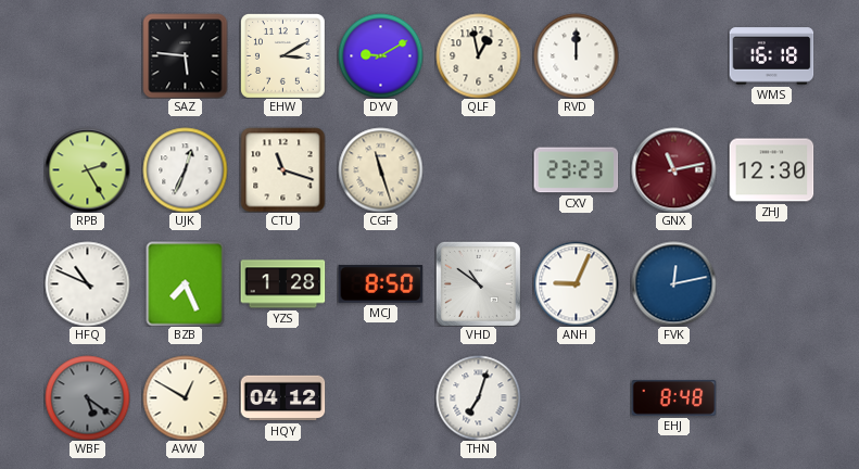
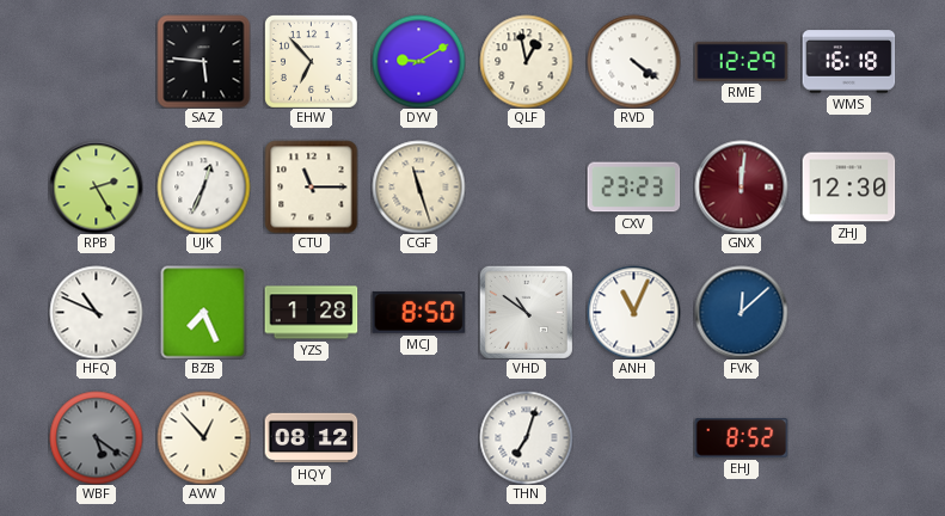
EHW: 3:10 -> 6:53
RVD: 12:00 -> 4:21
RME: none -> 12:29
CTU: 11:18 -> 11:15
GNX: 11:13 -> 12:01
ANH: 9:04 -> 11:04
FVK: 12:13 -> 12:08
AVW: 12:50 -> 12:53
HQY: 04:12 -> 08:12
EHJ: 8:48 -> 8:52
